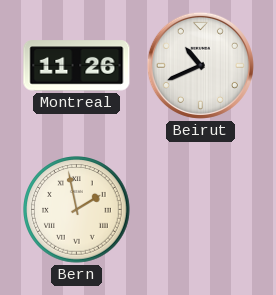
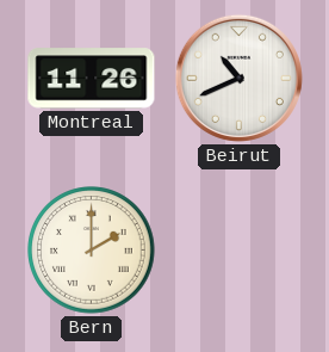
Bern: 1:58 -> 2:00
